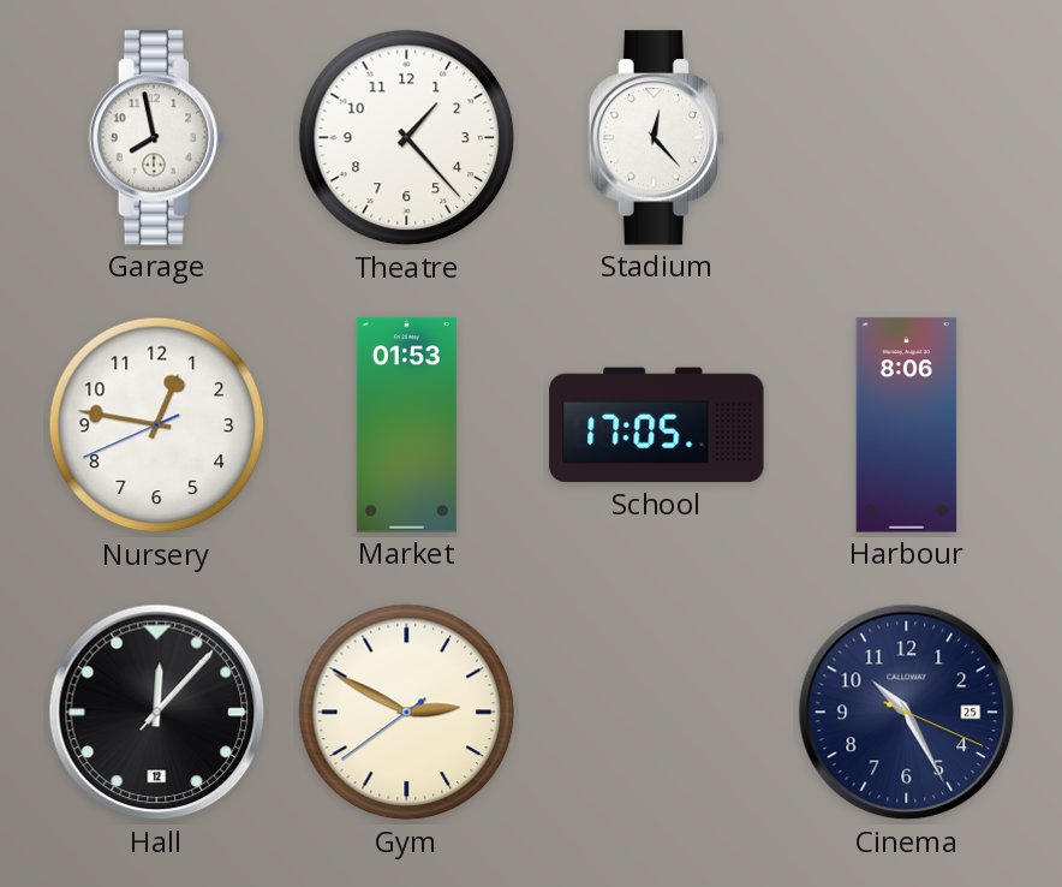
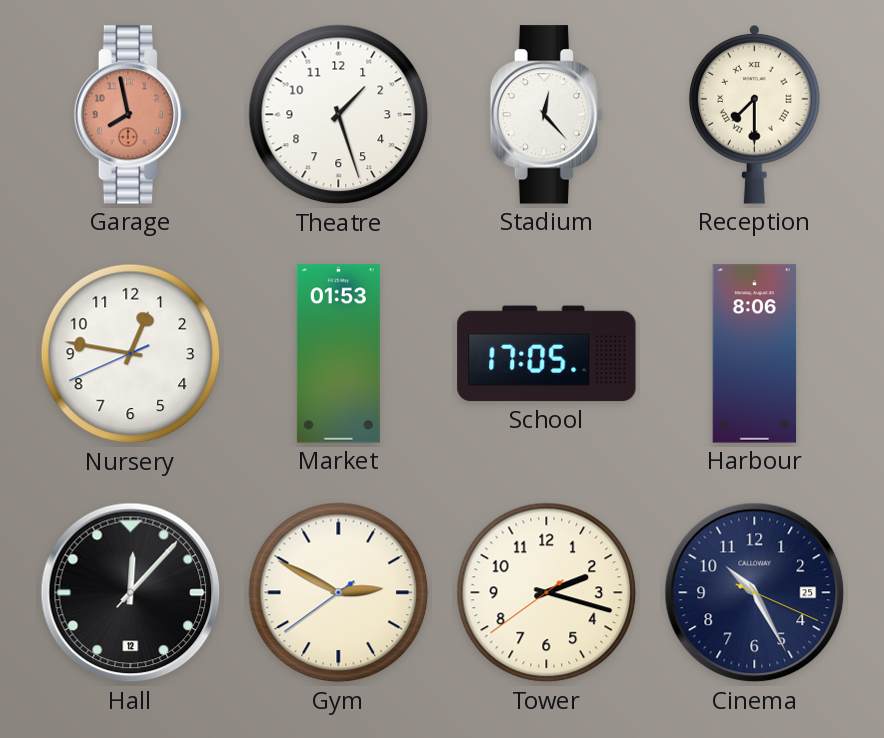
Garage dial: white -> salmon
Theatre: 1:23 -> 1:27
Reception: none -> 7:30
Tower: none -> 2:17
